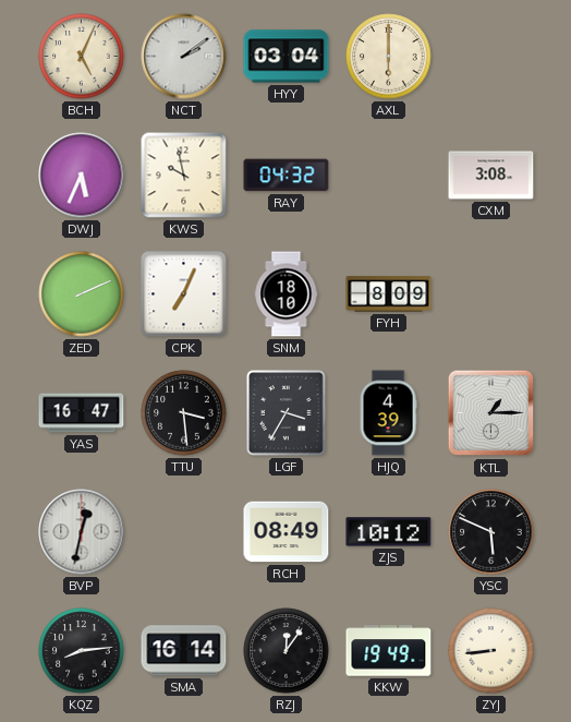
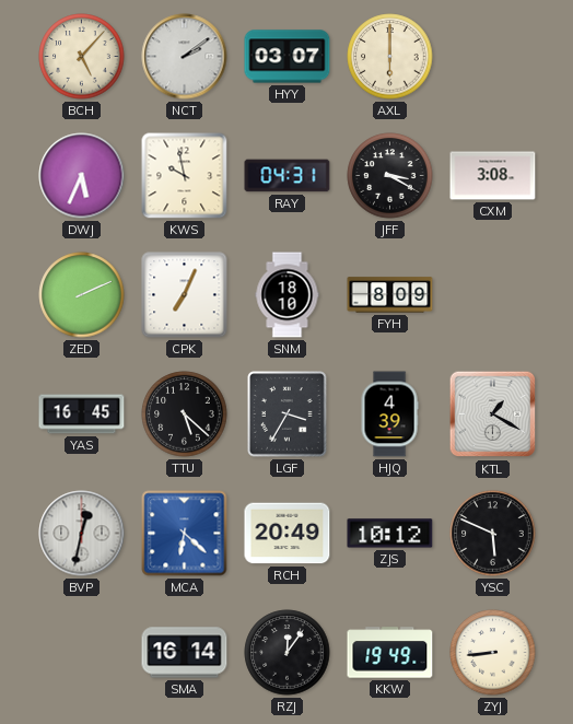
BCH: 5:04 -> 5:07
HYY: 03:04 -> 03:07
RAY: 04:32 -> 04:31
JFF: none -> 3:20
YAS: 16:47 -> 16:45
TTU: 3:29 -> 5:22
KTL: 1:15 -> 1:20
MCA: none -> 6:22
RCH: 08:49 -> 20:49
KQZ: 8:14 -> none
